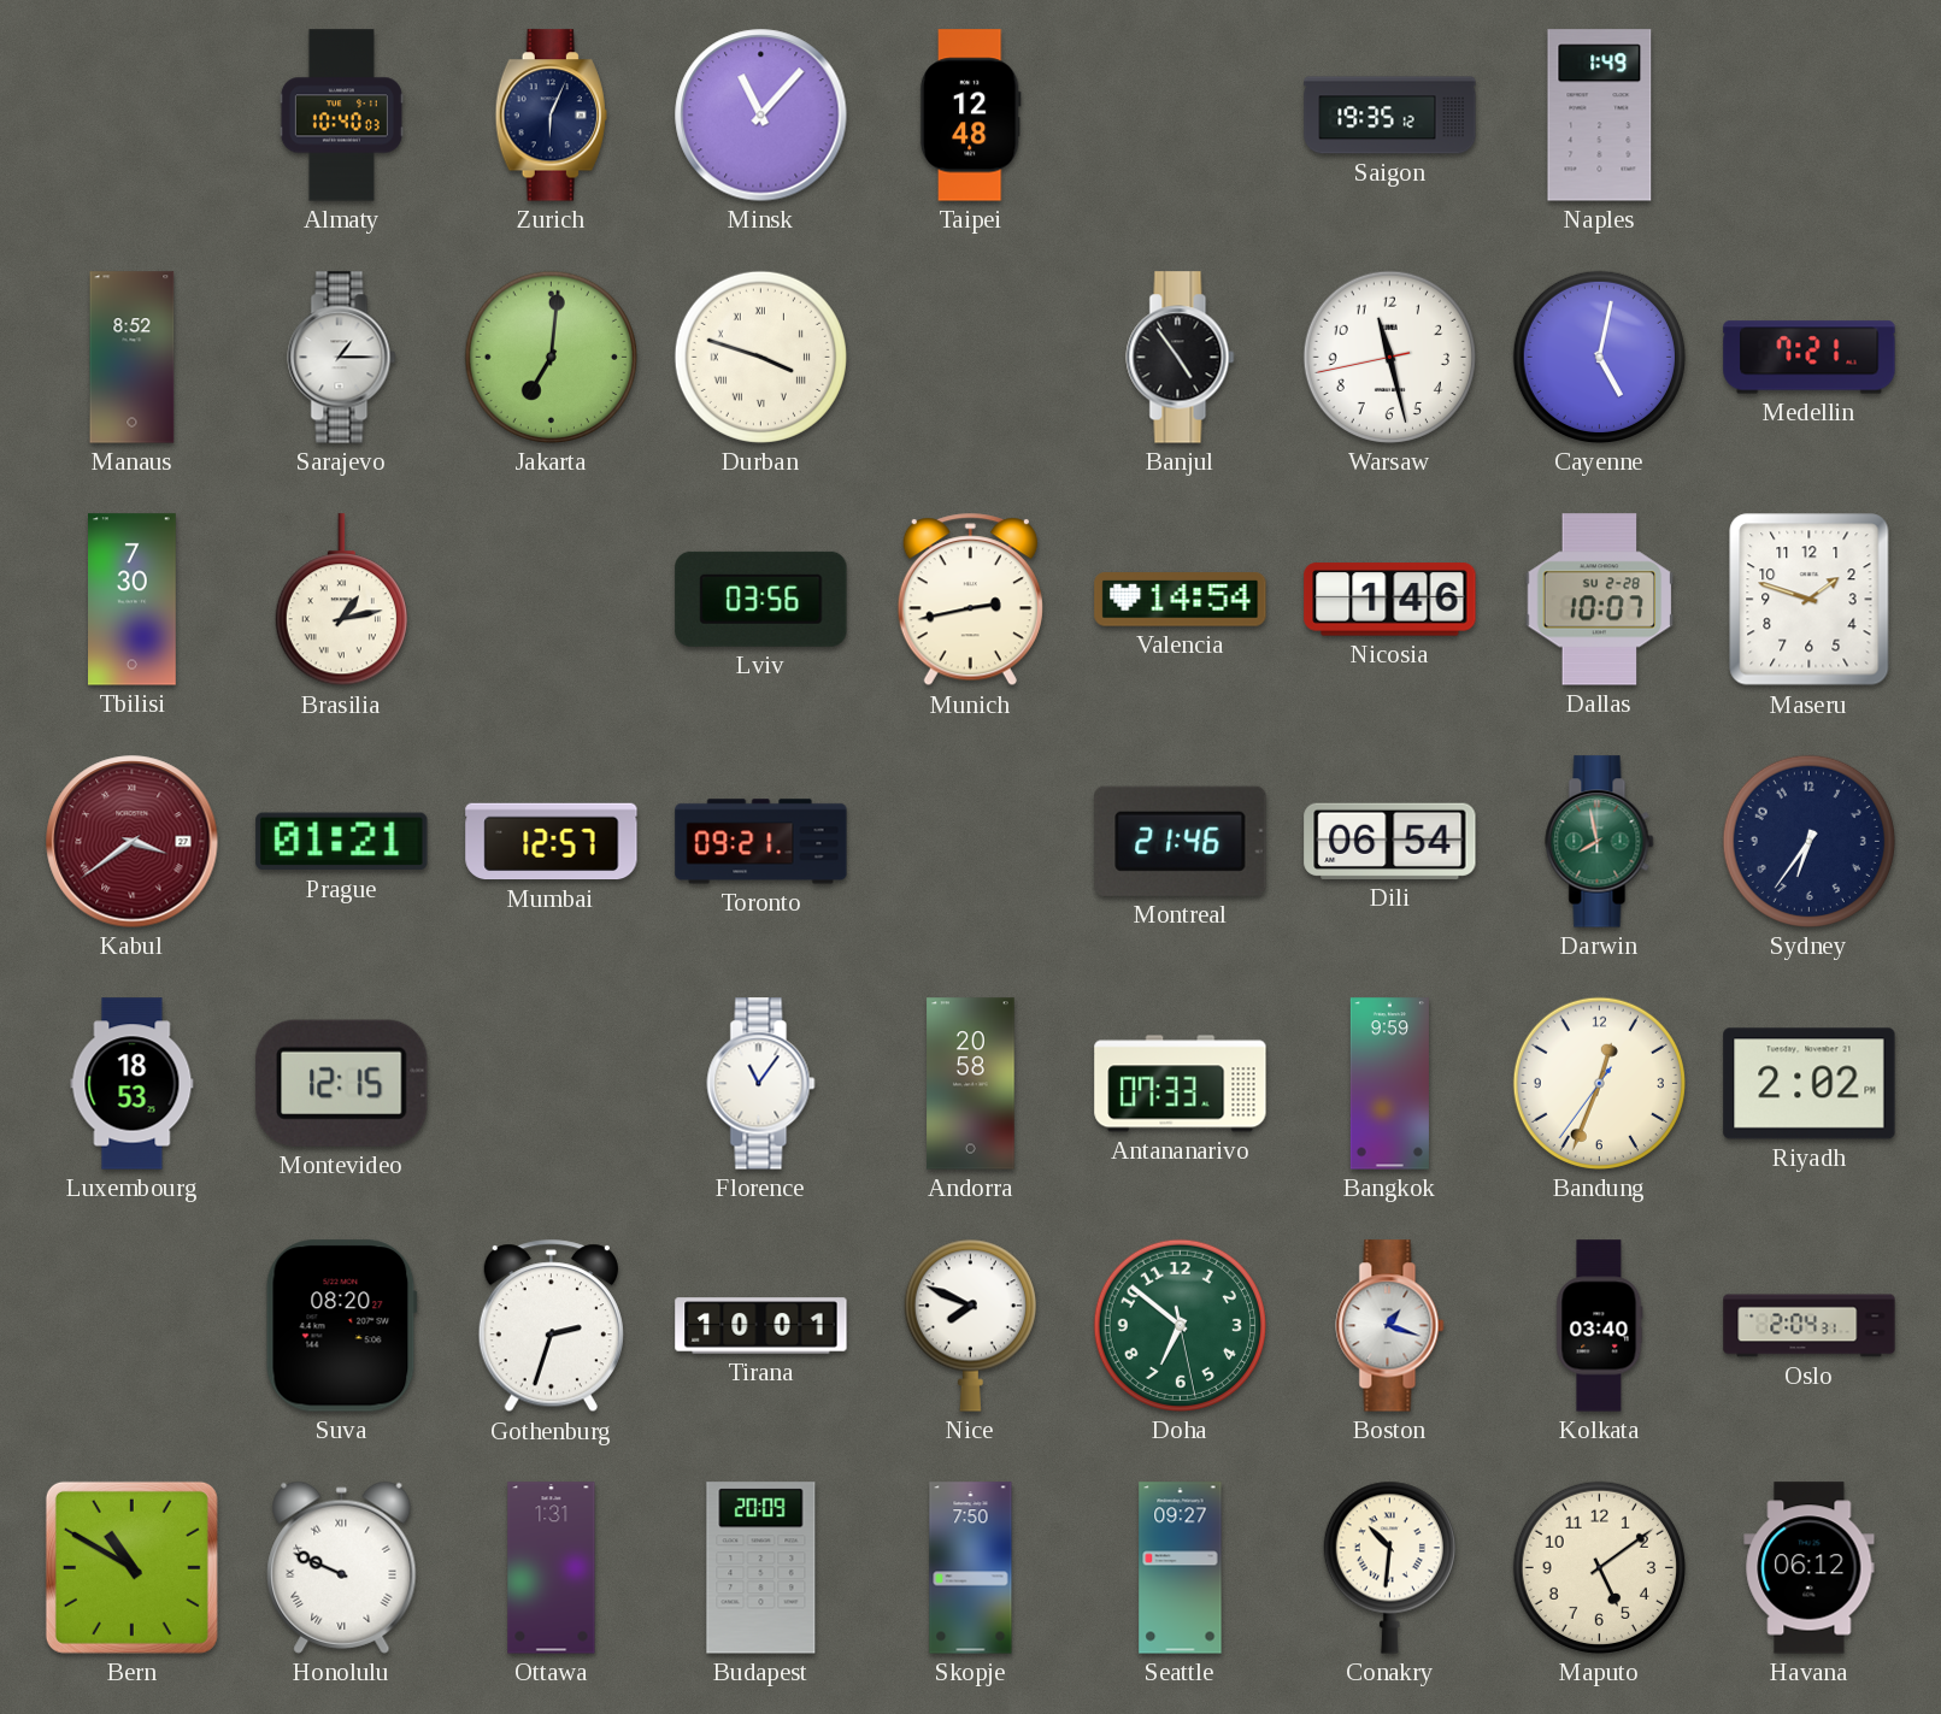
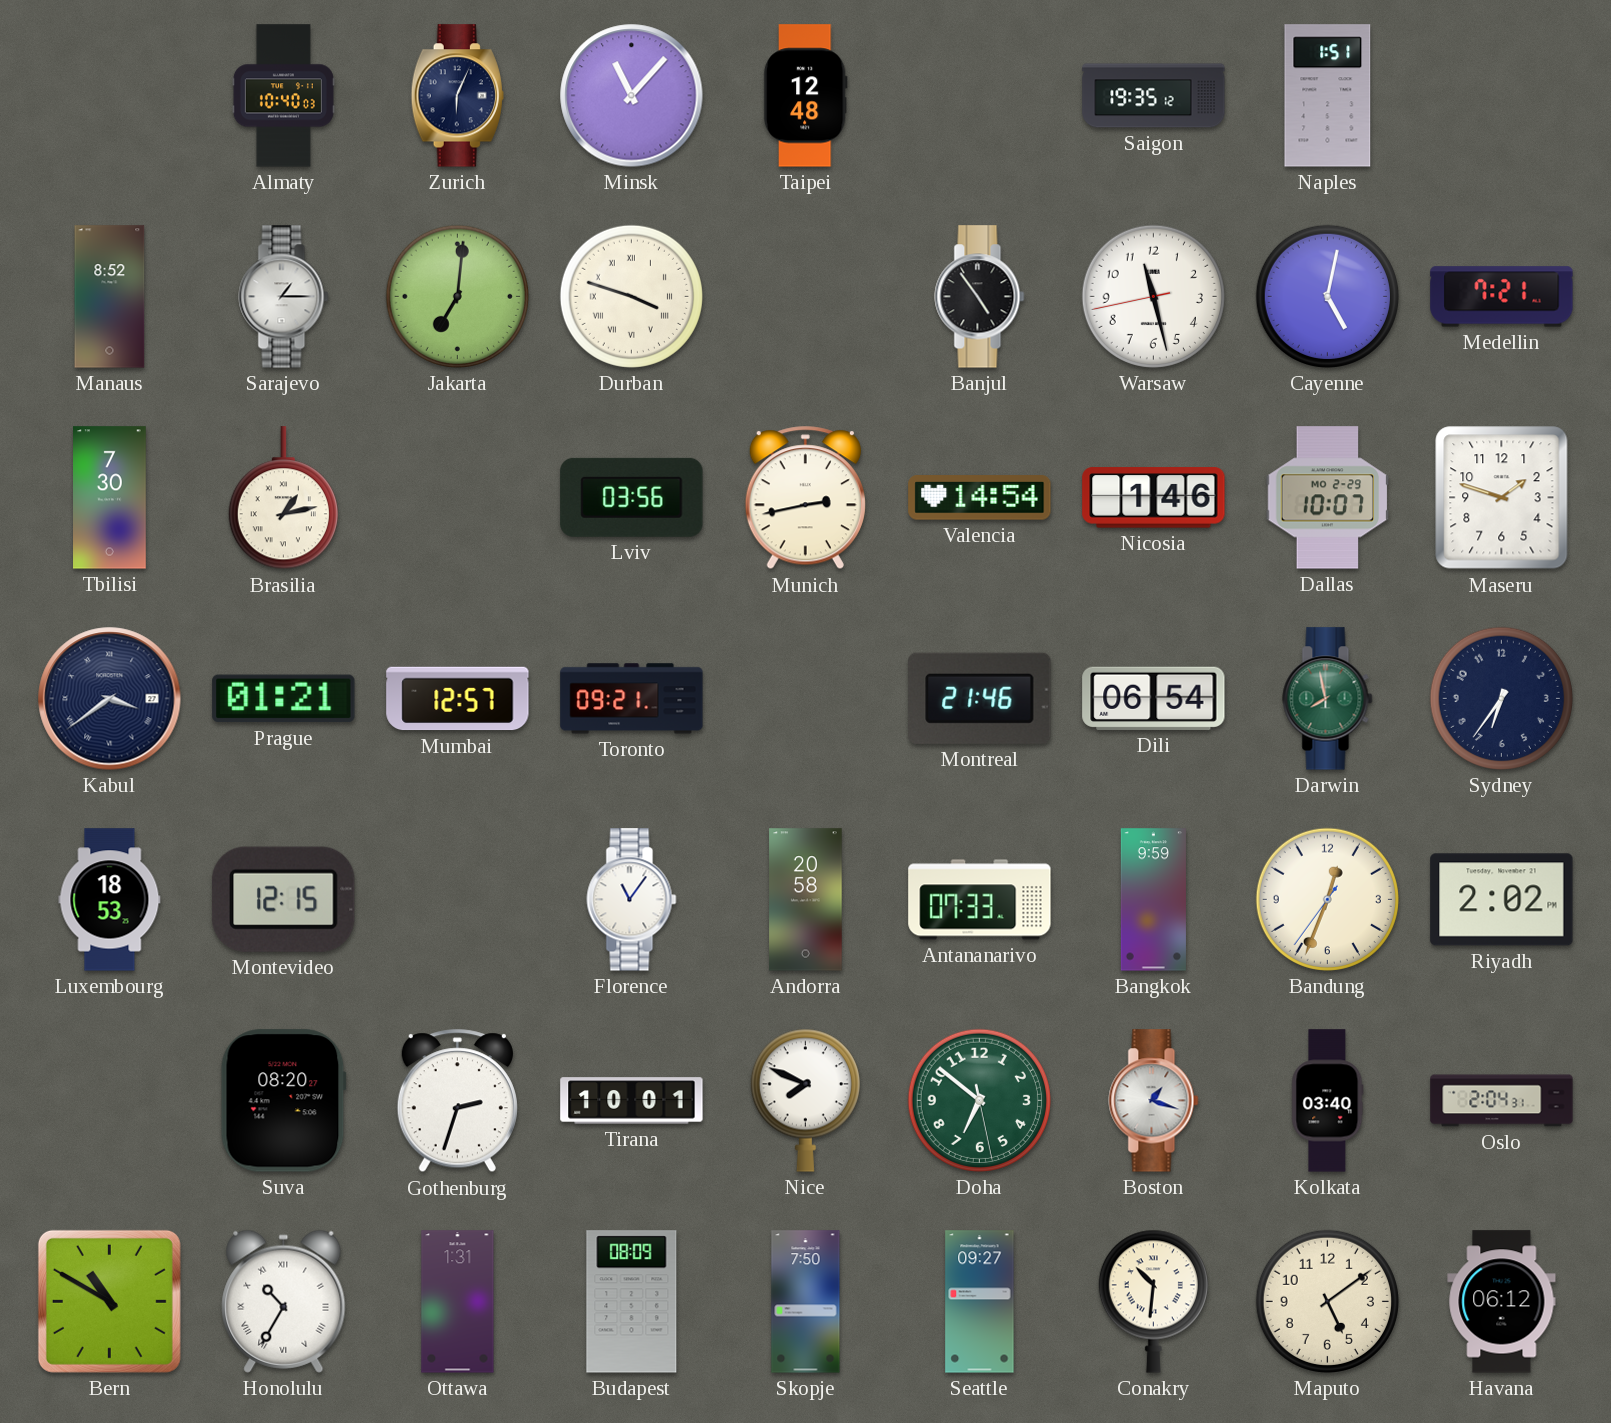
Naples: 1:49 -> 1:51
Dallas date: SU 2-28 -> MO 2-29
Kabul dial: burgundy -> navy
Honolulu: 9:49 -> 10:35
Budapest: 20:09 -> 08:09
